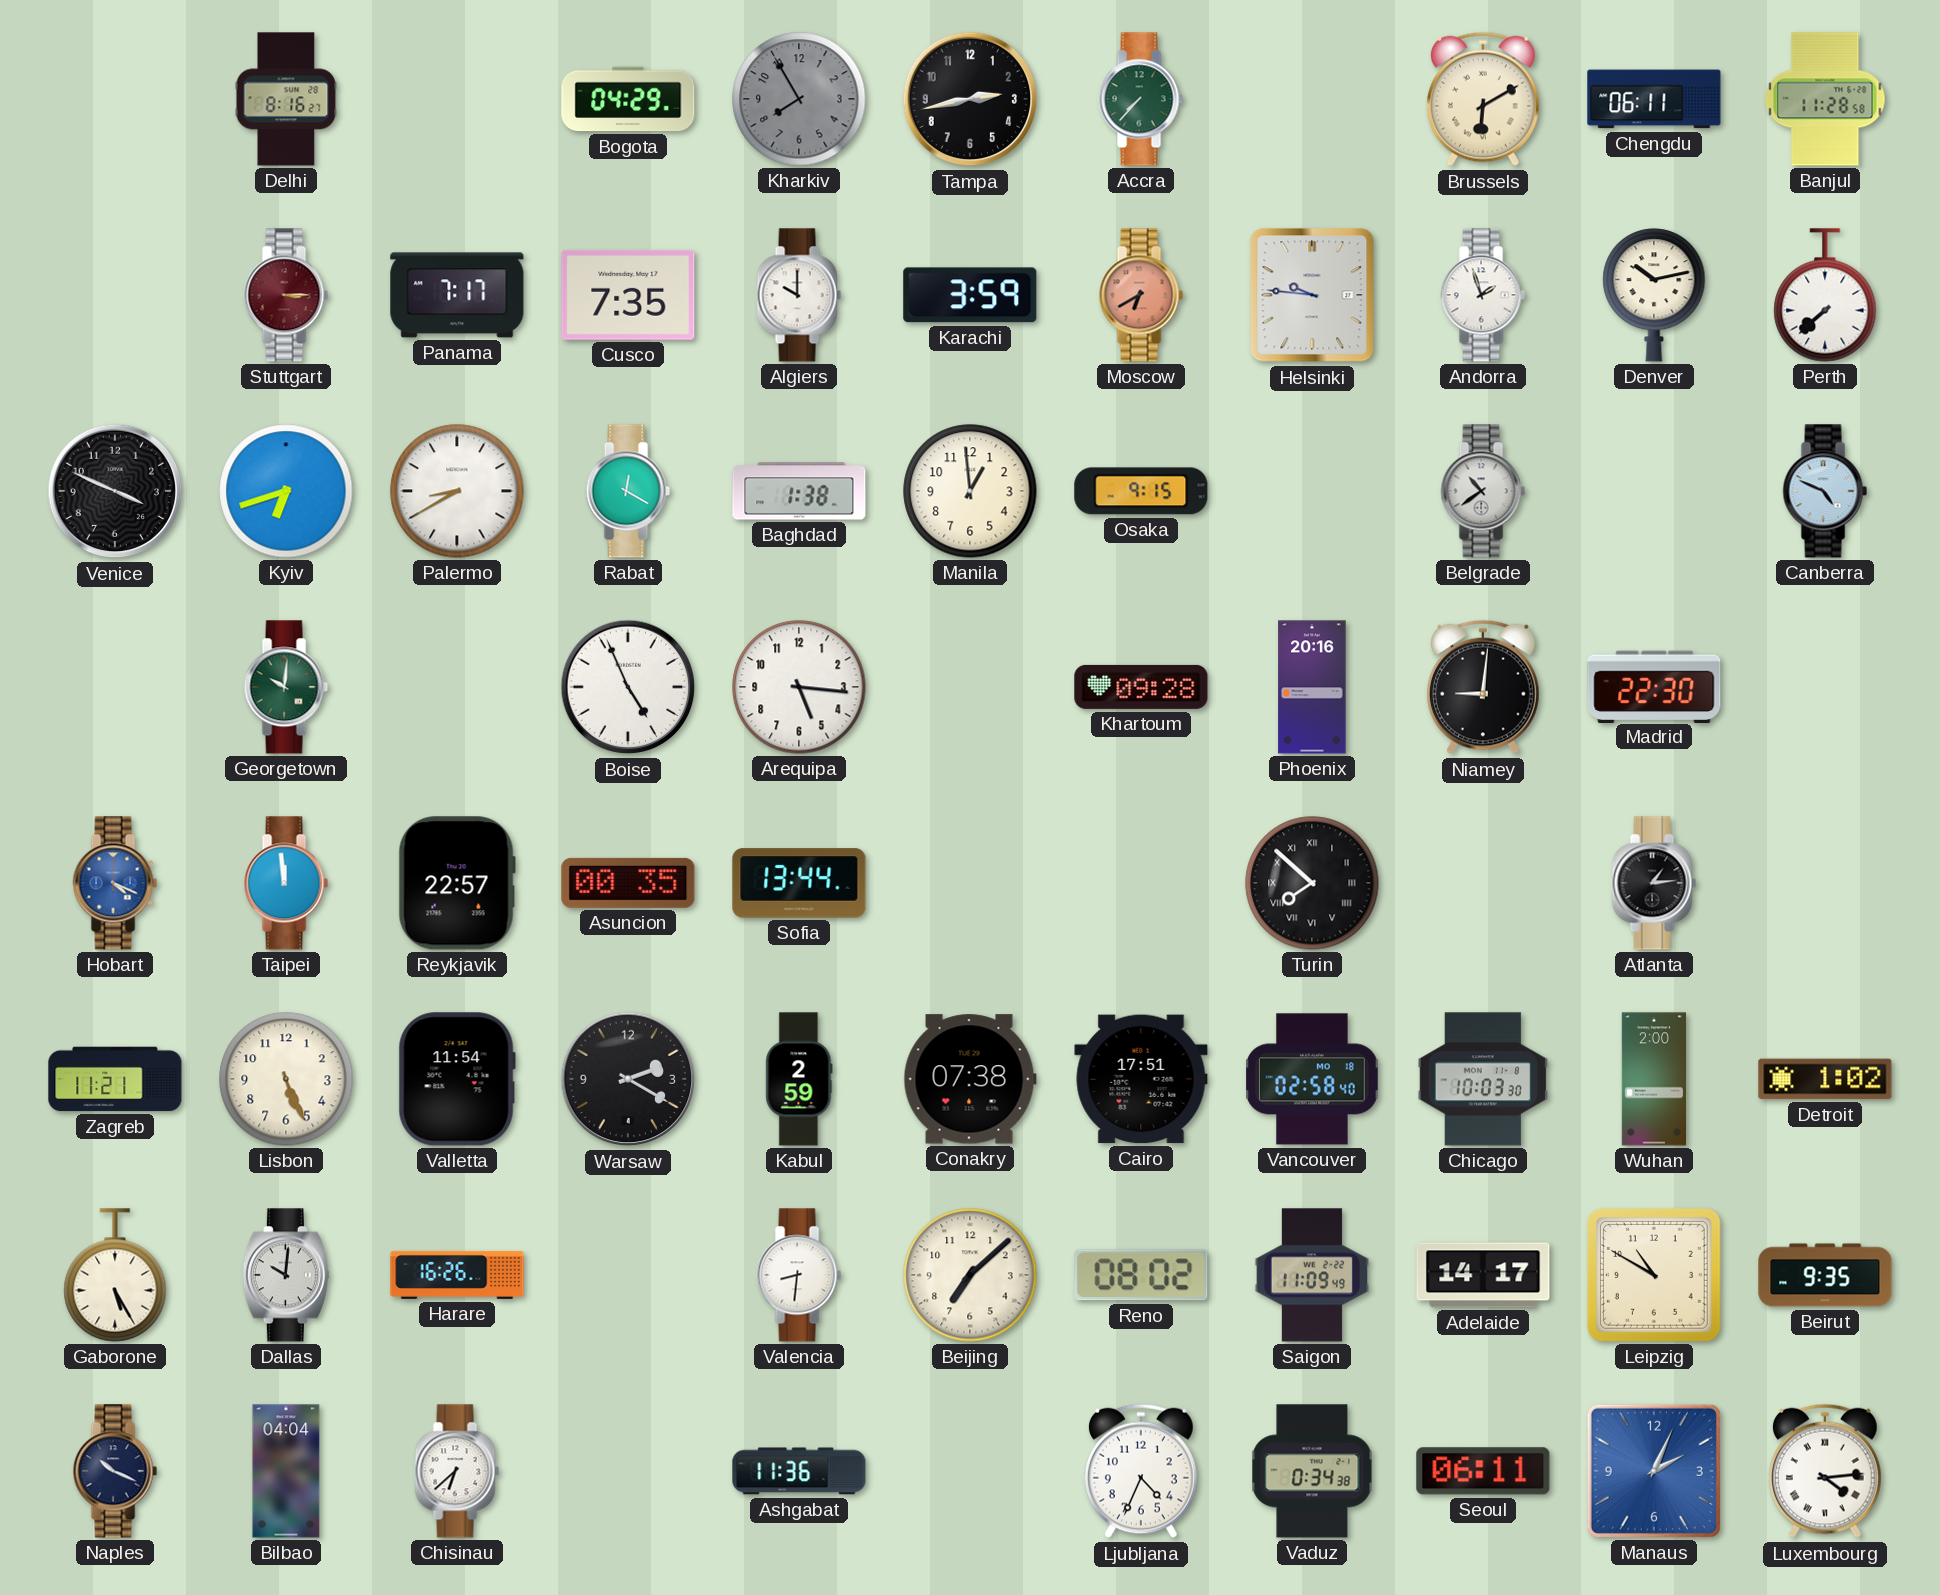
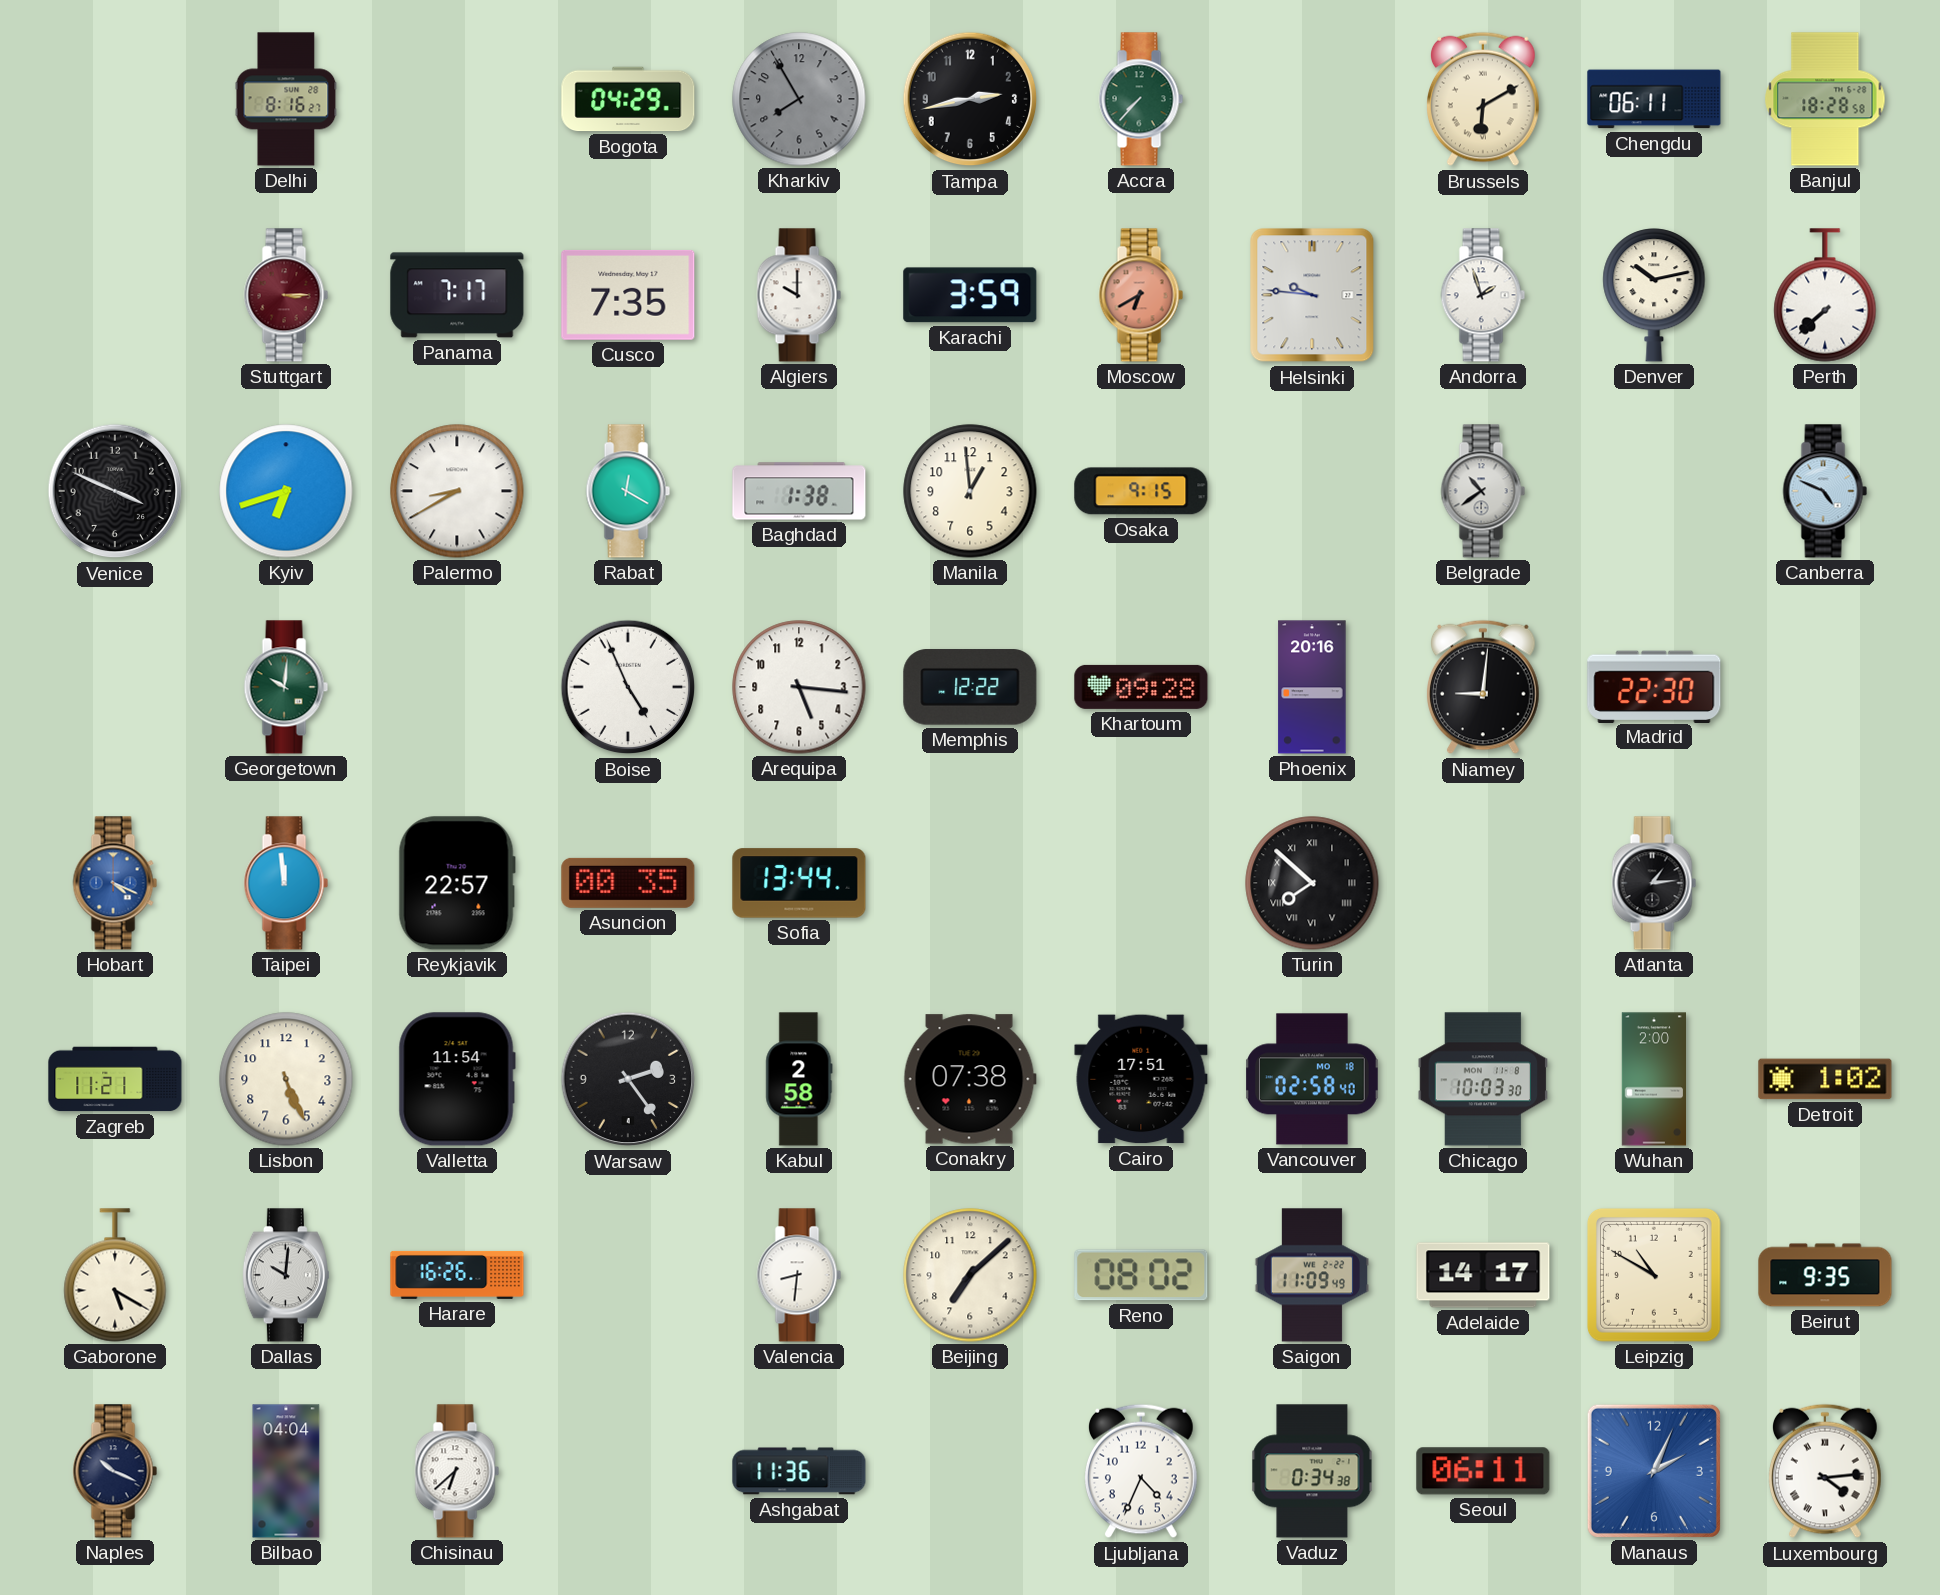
Banjul: 11:28 -> 18:28
Memphis: none -> 12:22
Warsaw: 2:20 -> 2:24
Kabul: 2:59 -> 2:58
Gaborone: 5:25 -> 5:20
